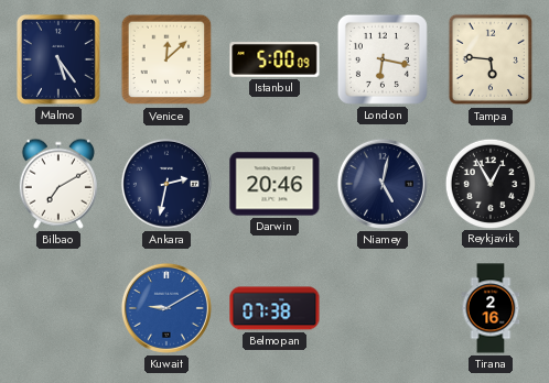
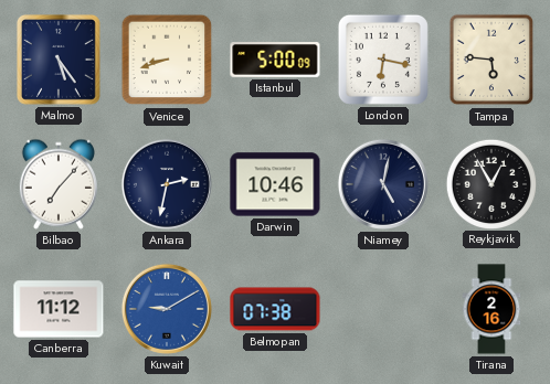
Venice: 12:08 -> 8:42
Bilbao: 7:10 -> 7:07
Darwin: 20:46 -> 10:46
Canberra: none -> 11:12
